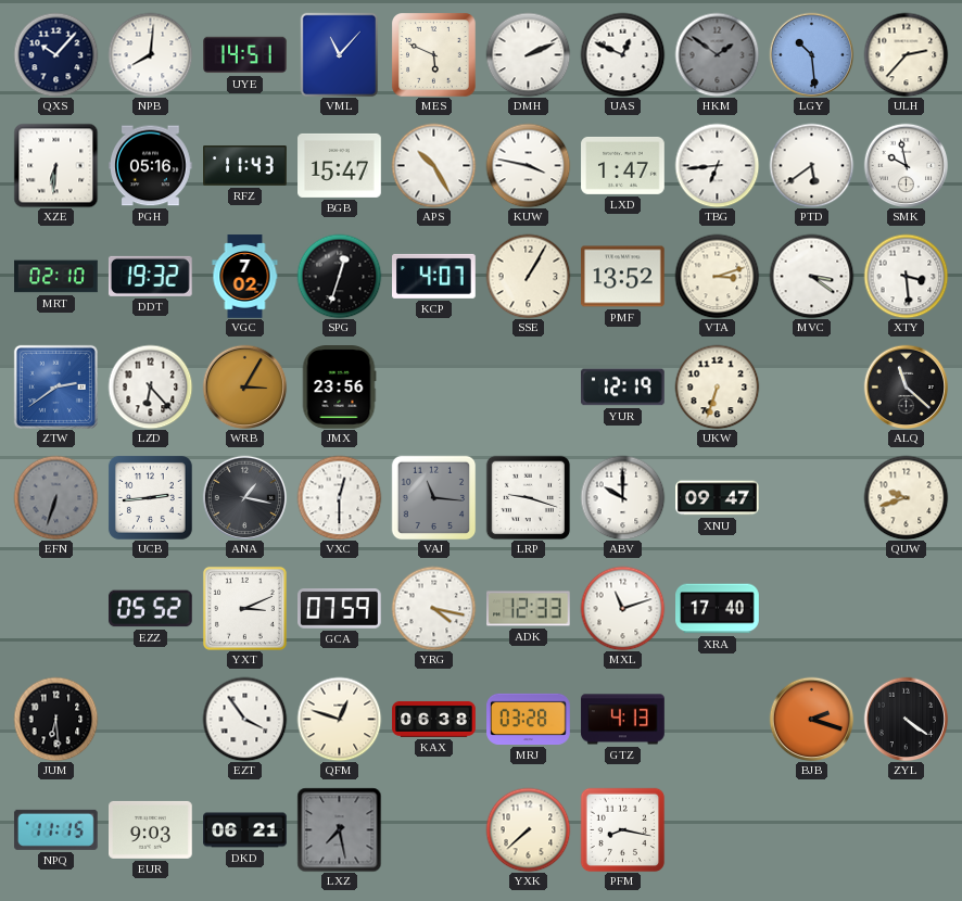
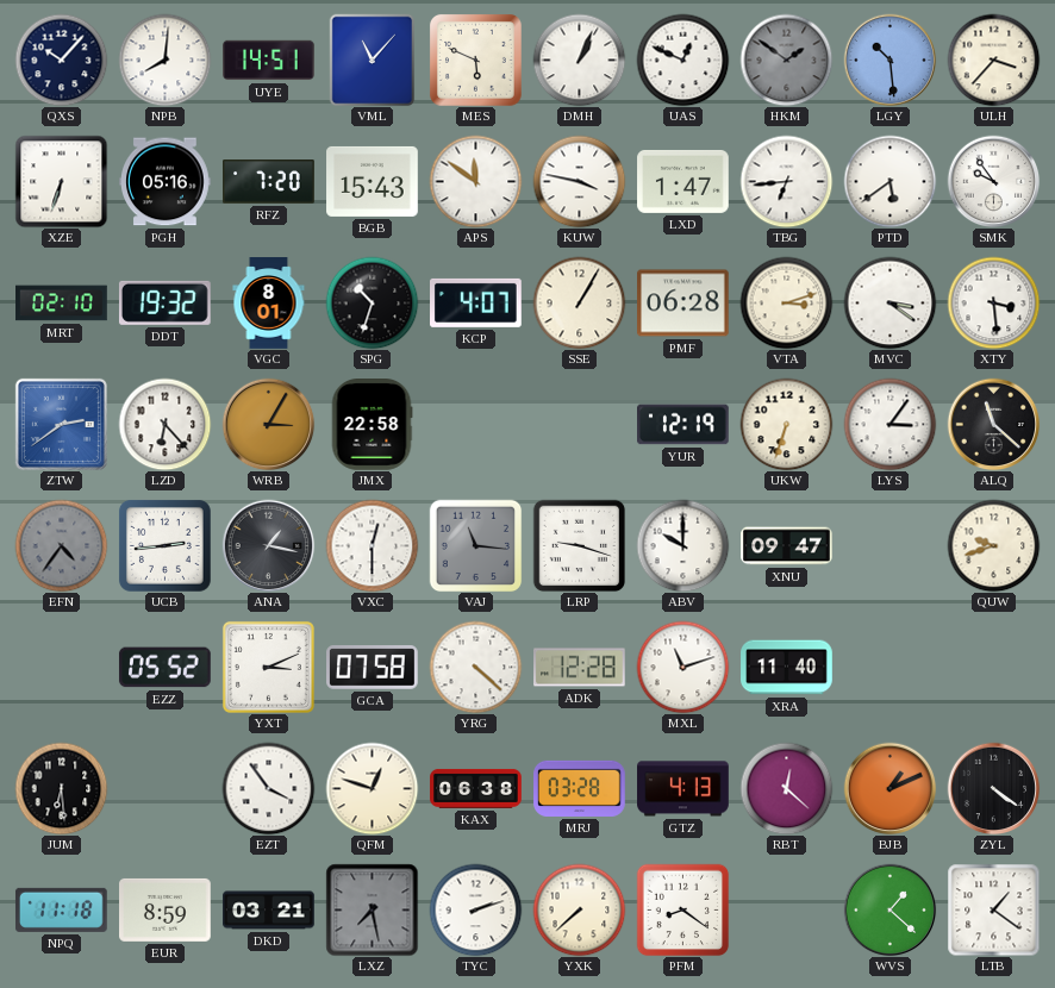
DMH: 2:11 -> 1:04
ULH: 2:37 -> 3:37
XZE: 6:31 -> 6:33
RFZ: 11:43 -> 7:20
BGB: 15:47 -> 15:43
APS: 10:25 -> 11:51
SMK: 9:58 -> 9:54
VGC: 7:02 -> 8:01
SPG: 12:33 -> 10:33
PMF: 13:52 -> 06:28
JMX: 23:56 -> 22:58
LYS: none -> 3:06
EFN: 6:33 -> 4:36
GCA: 07:59 -> 07:58
YRG: 4:17 -> 4:22
ADK: 12:33 -> 12:28
XRA: 17:40 -> 11:40
RBT: none -> 12:22
BJB: 2:18 -> 1:11
NPQ: 11:15 -> 11:18
EUR: 9:03 -> 8:59
DKD: 06:21 -> 03:21
TYC: none -> 2:12
PFM: 8:17 -> 8:21
WVS: none -> 1:22
LTB: none -> 1:21
